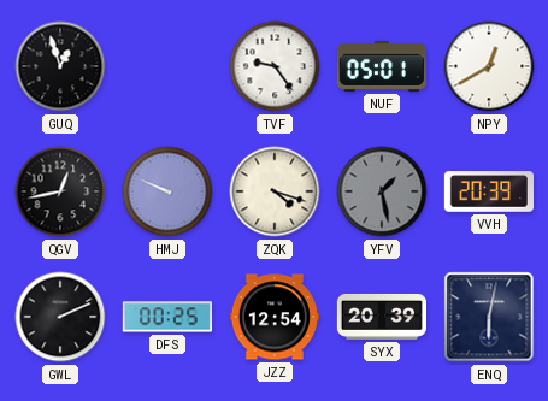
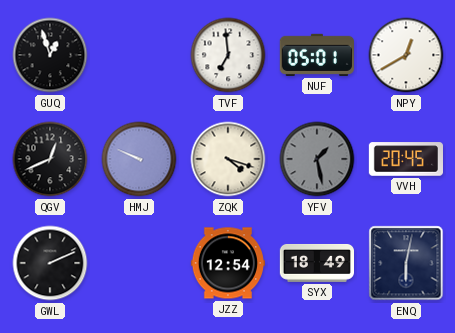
TVF: 9:24 -> 6:59
QGV: 12:43 -> 12:41
VVH: 20:39 -> 20:45
DFS: 00:25 -> none
SYX: 20:39 -> 18:49
